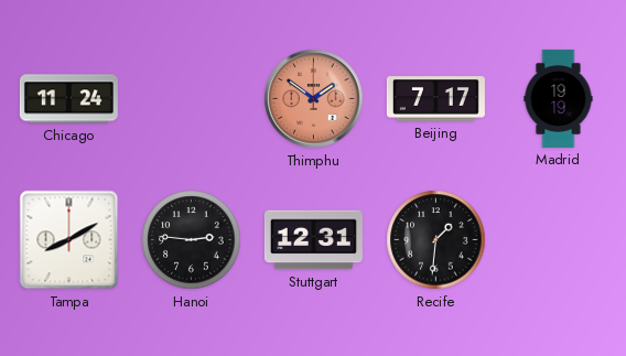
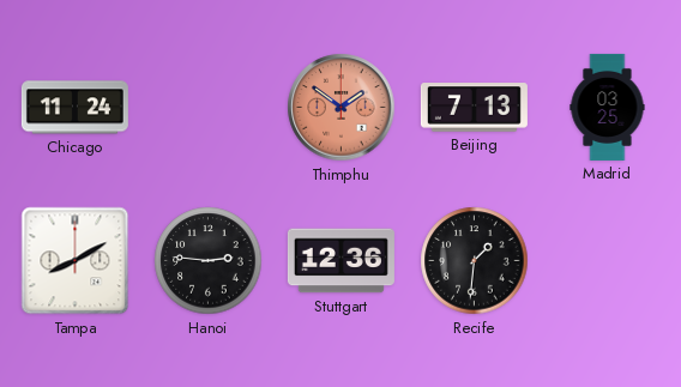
Beijing: 7:17 -> 7:13
Madrid: 19:19 -> 03:25
Stuttgart: 12:31 -> 12:36
